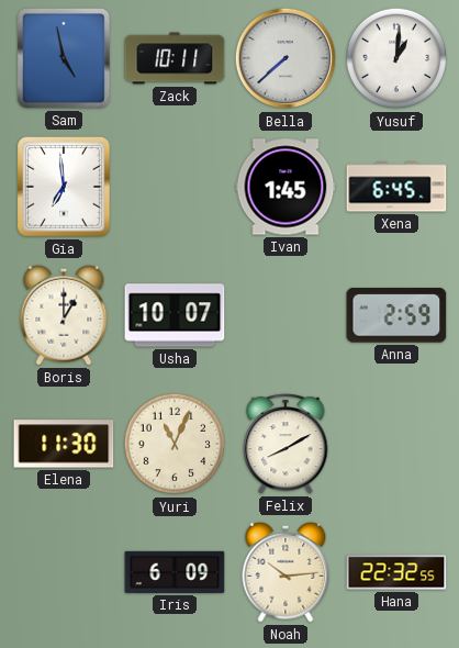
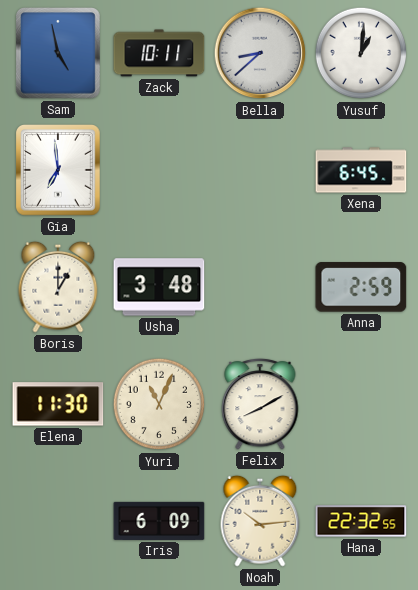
Bella: 7:38 -> 8:38
Ivan: 1:45 -> none
Usha: 10:07 -> 3:48
